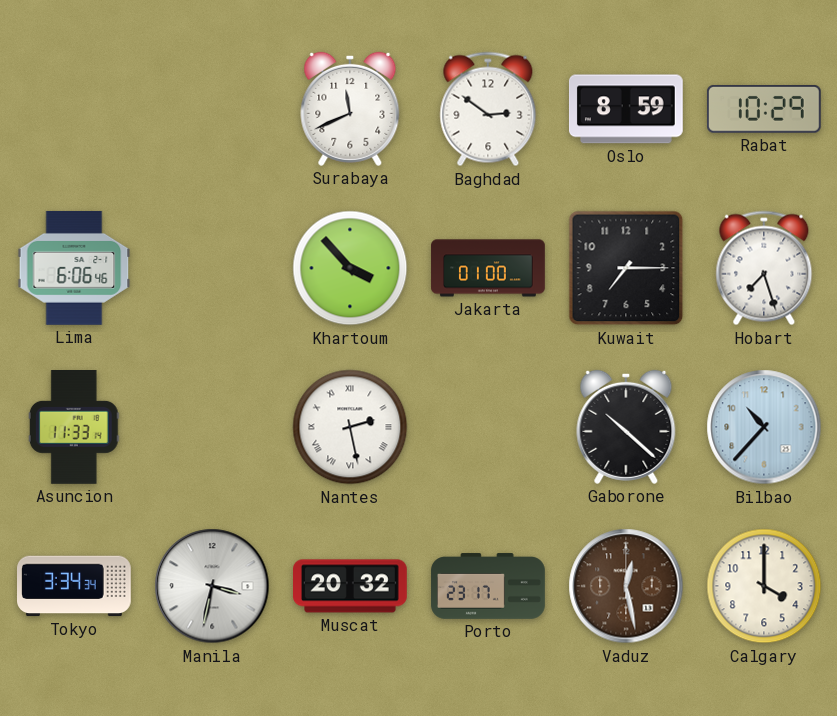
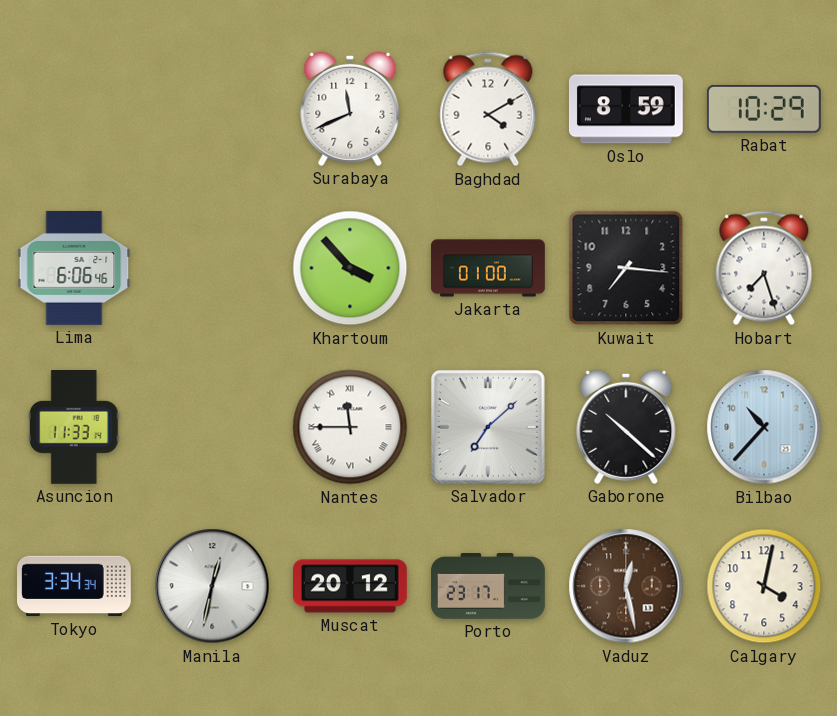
Baghdad: 2:51 -> 4:10
Kuwait: 7:15 -> 7:16
Nantes: 2:28 -> 11:45
Salvador: none -> 7:08
Manila: 3:32 -> 12:32
Muscat: 20:32 -> 20:12
Calgary: 4:00 -> 4:02
